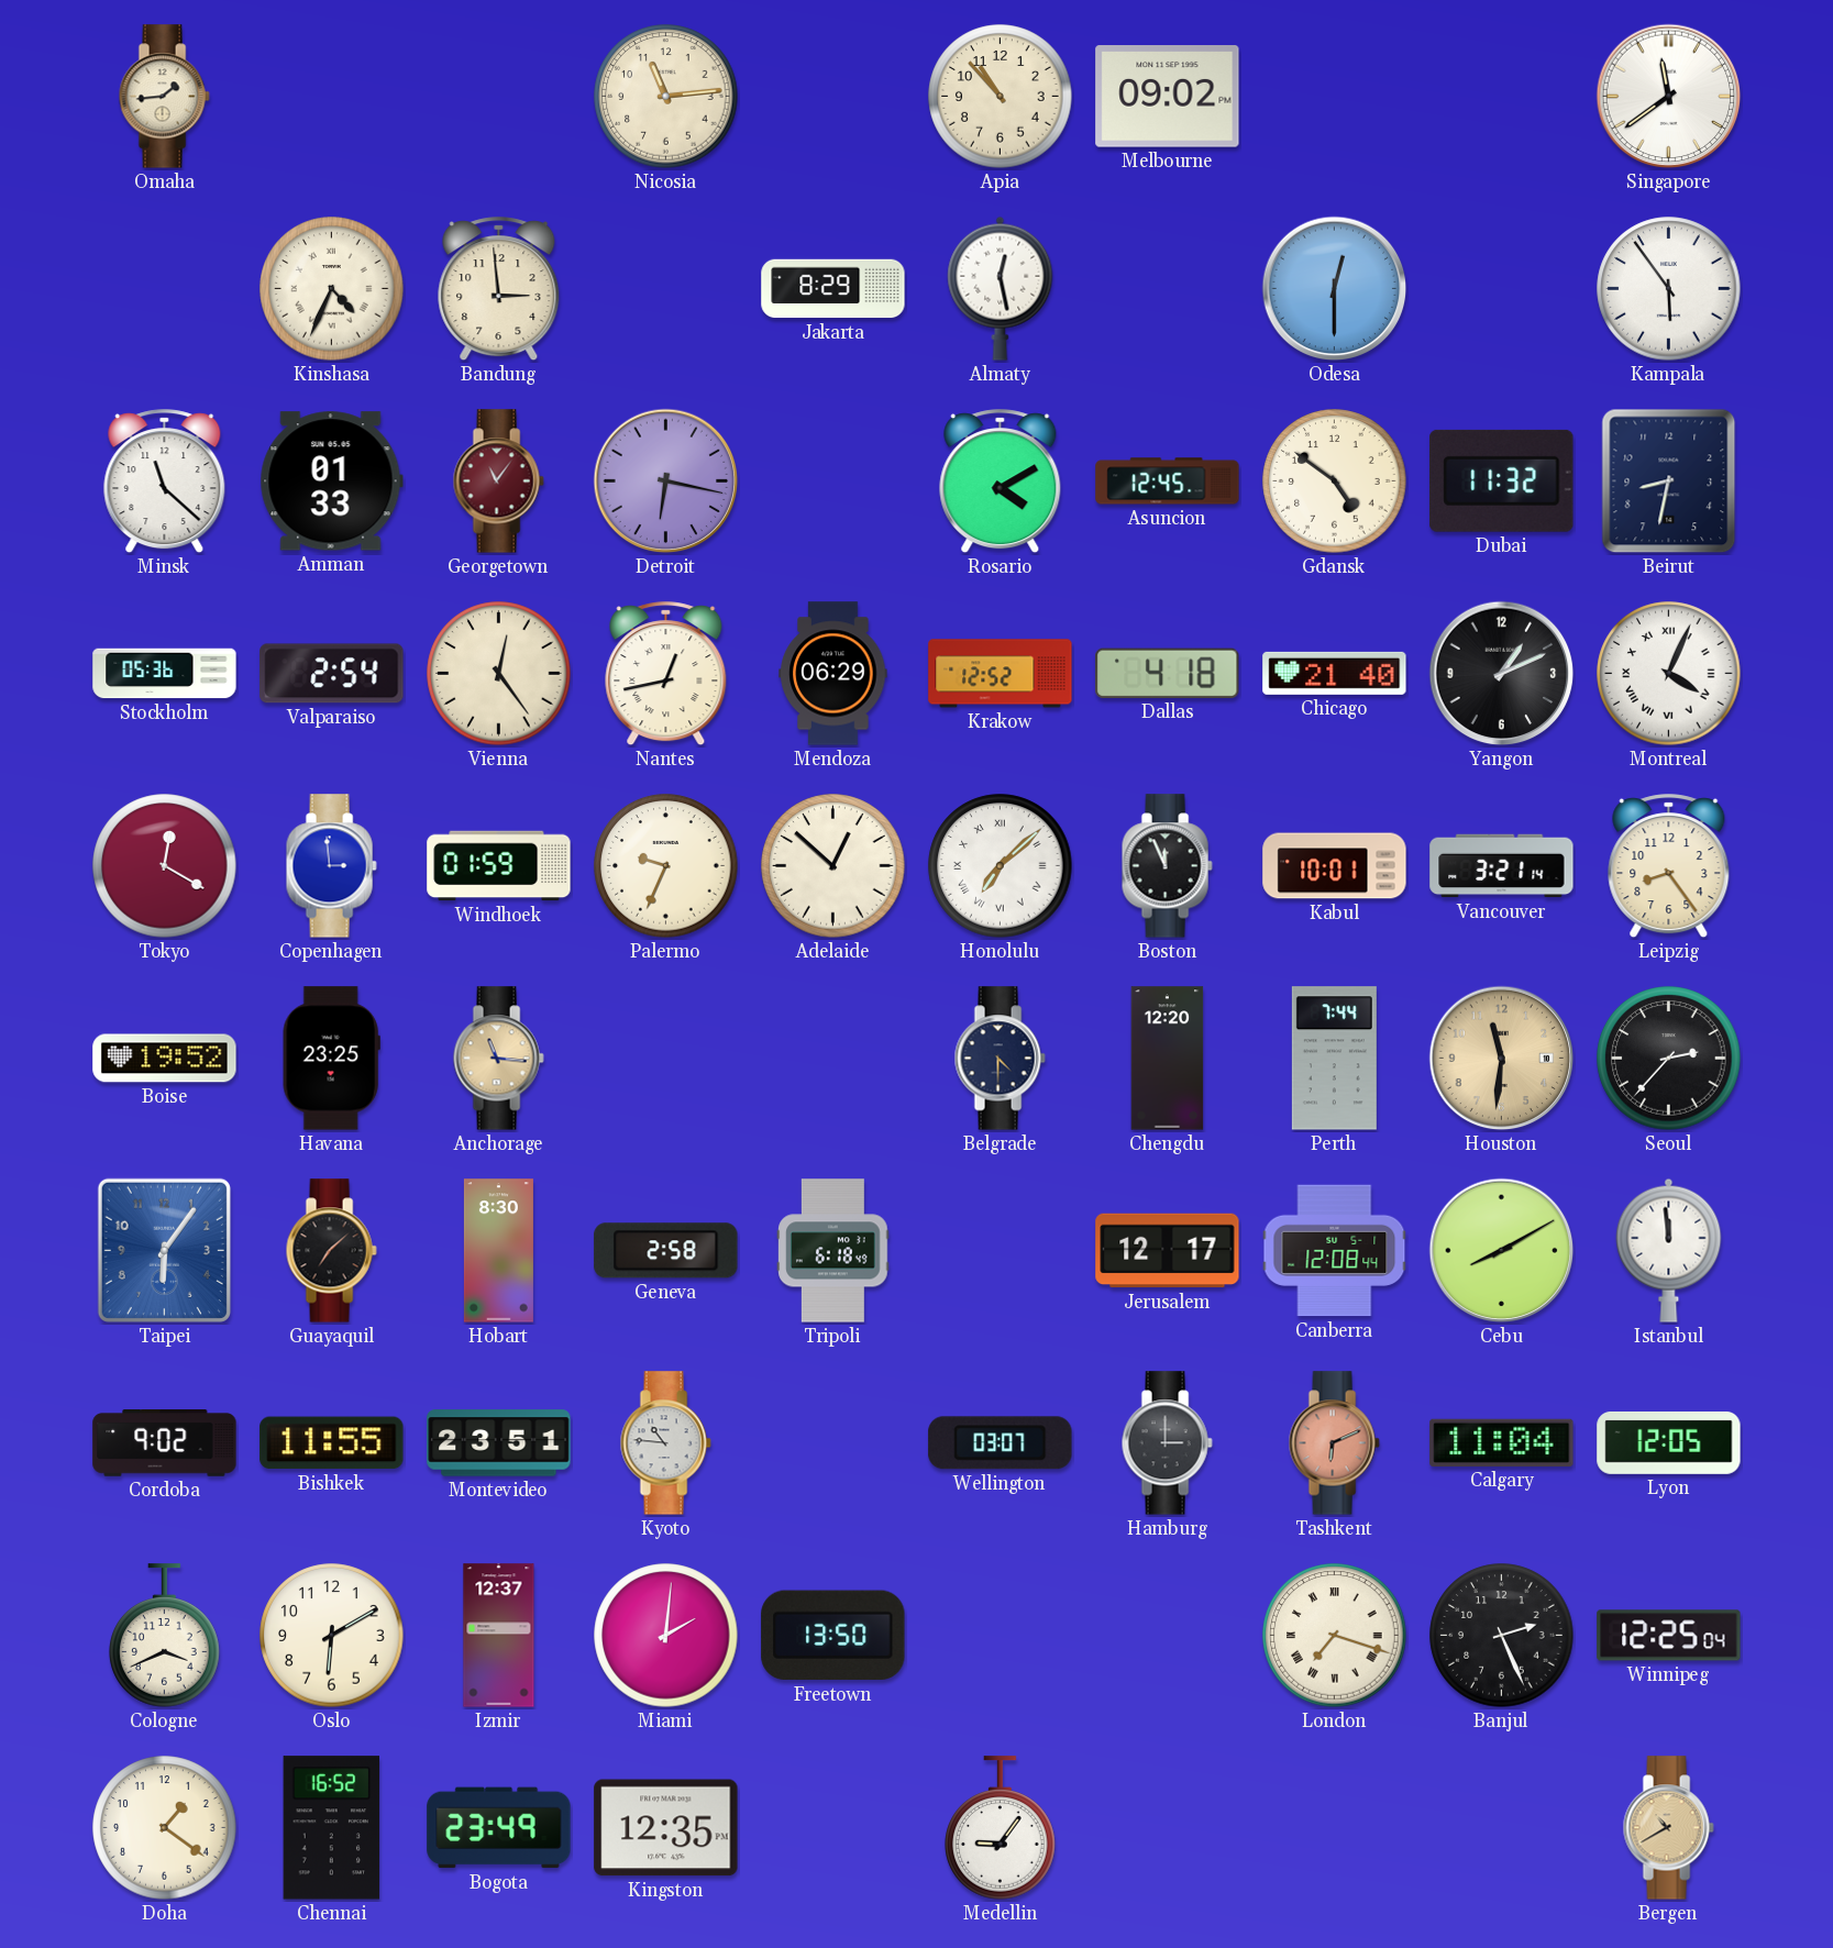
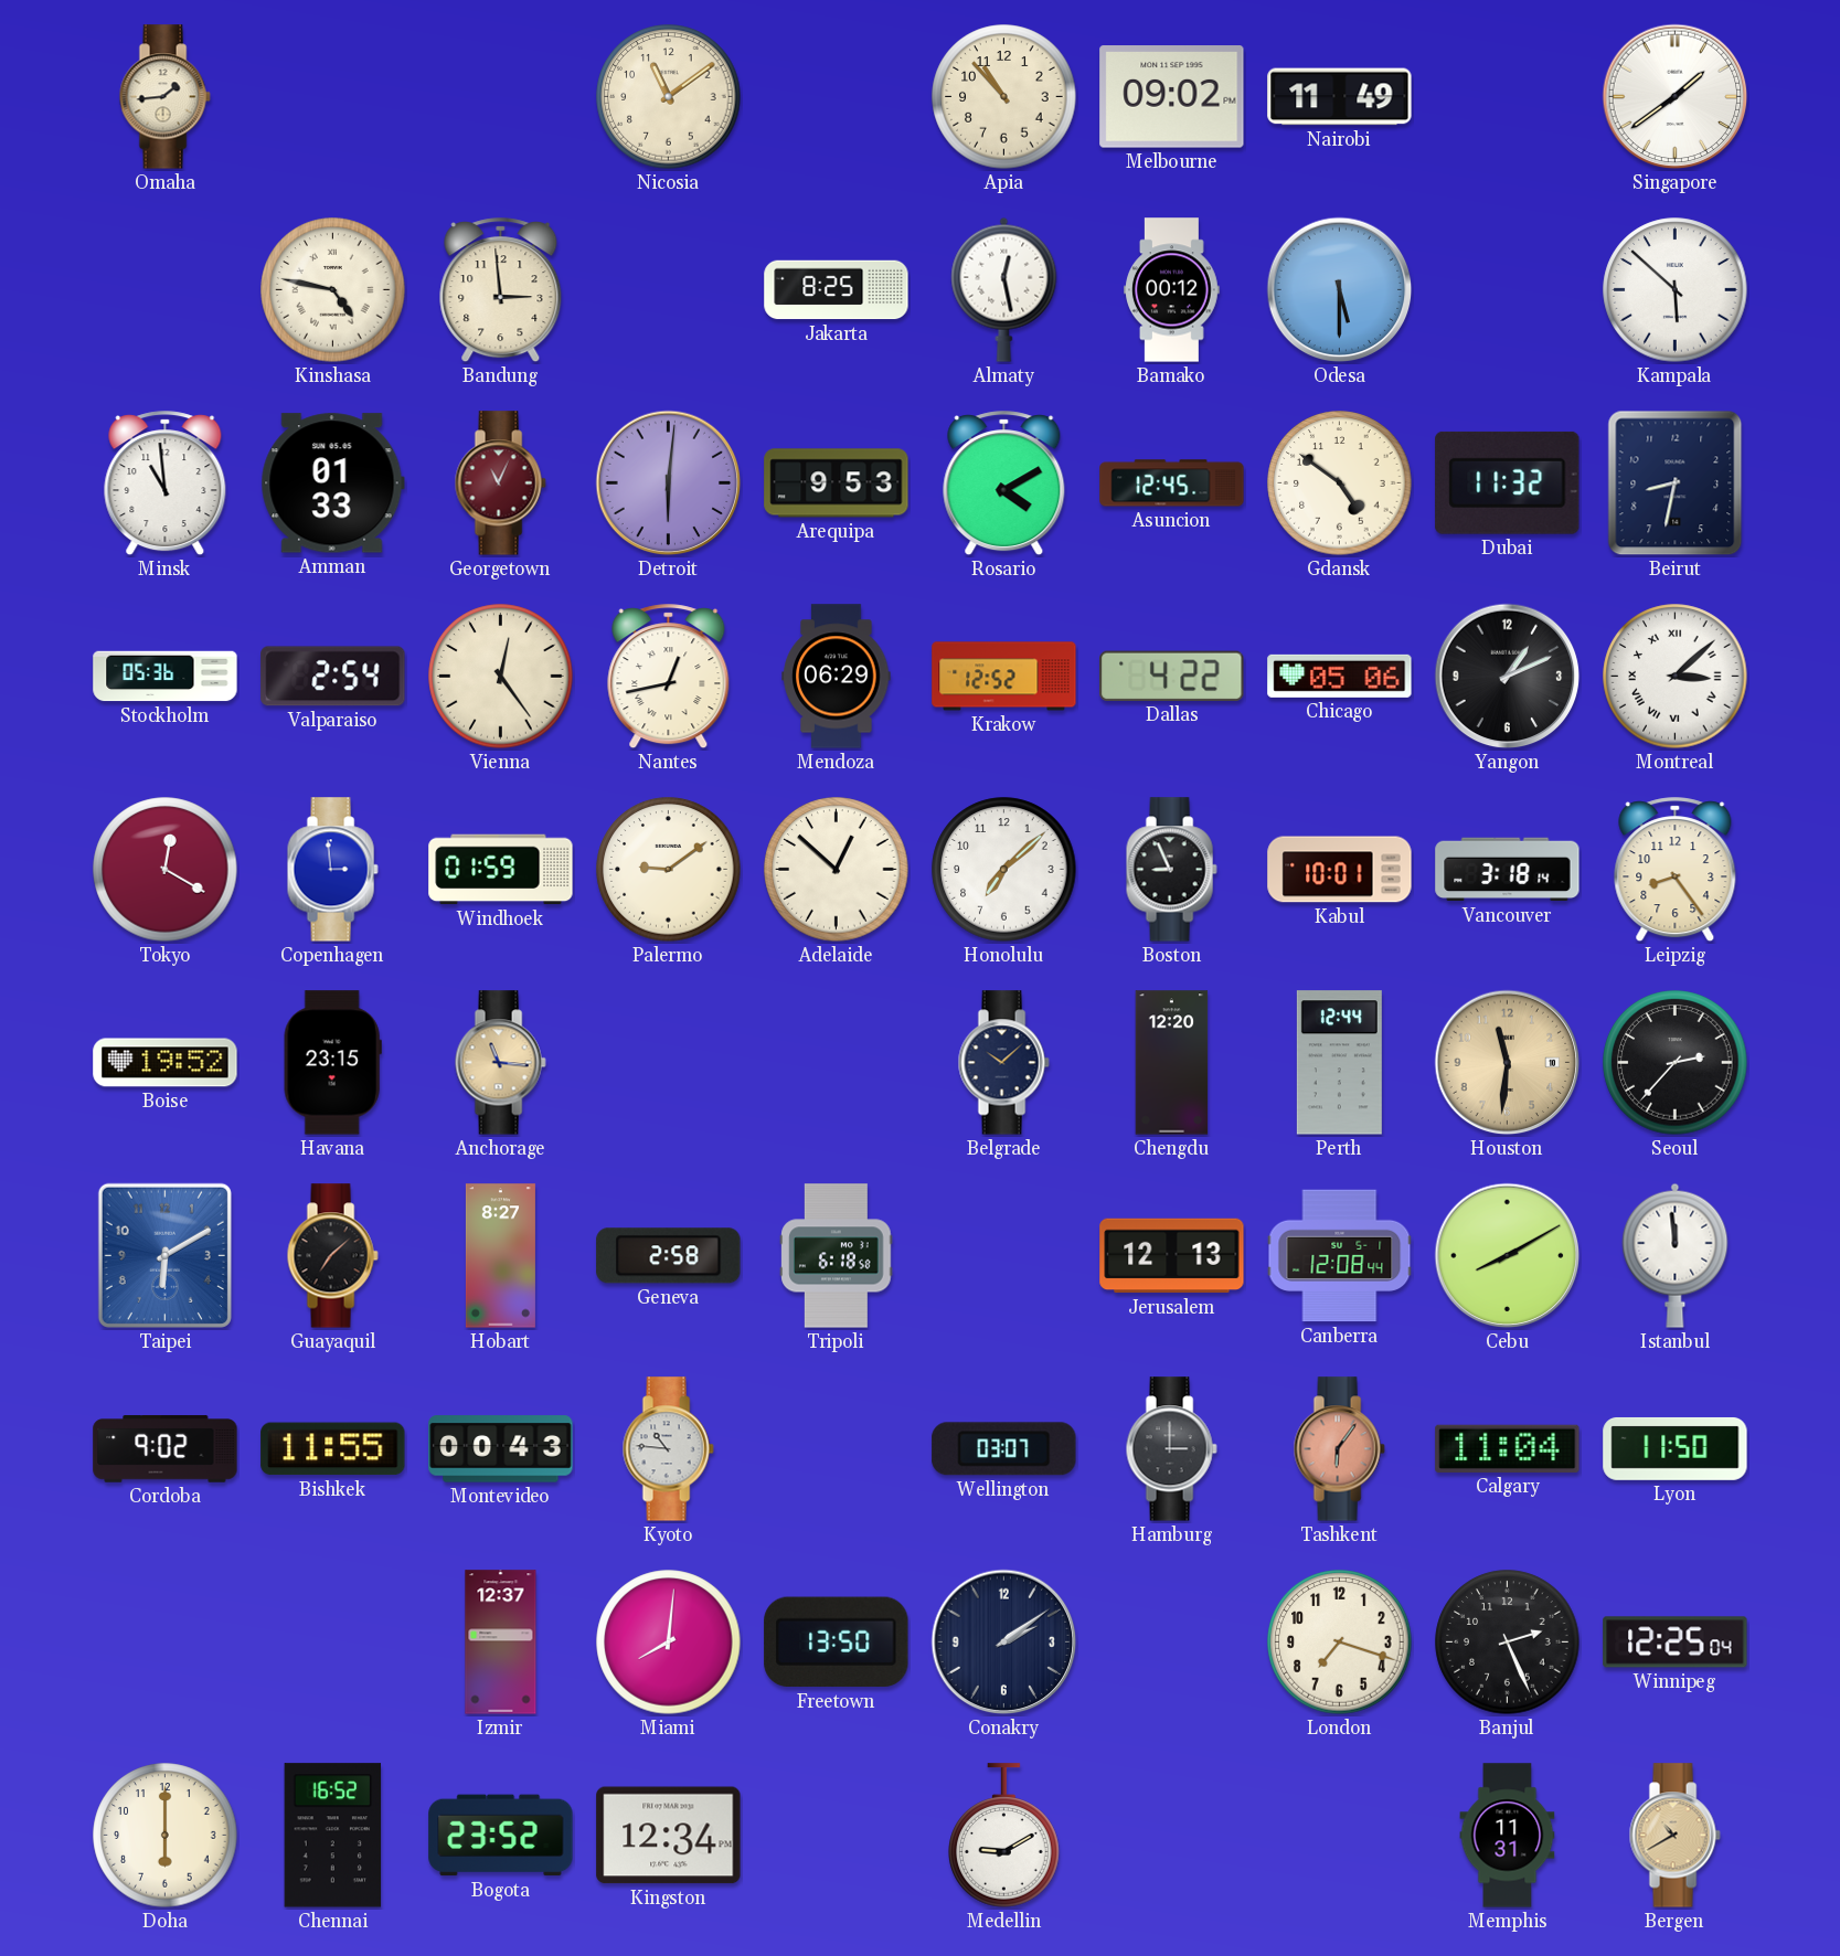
Nicosia: 11:14 -> 11:09
Nairobi: none -> 11:49
Singapore: 11:39 -> 1:39
Kinshasa: 4:34 -> 4:47
Jakarta: 8:29 -> 8:25
Bamako: none -> 00:12
Odesa: 12:30 -> 5:30
Kampala: 5:54 -> 5:52
Minsk: 11:22 -> 10:59
Georgetown: 11:06 -> 11:04
Detroit: 6:17 -> 6:01
Arequipa: none -> 9:53
Dallas: 4:18 -> 4:22
Chicago: 21:40 -> 05:06
Montreal: 4:04 -> 3:08
Palermo: 9:34 -> 9:09
Honolulu numerals: Roman -> Arabic
Boston: 11:56 -> 8:56
Vancouver: 3:21 -> 3:18
Havana: 23:25 -> 23:15
Belgrade: 4:30 -> 10:08
Perth: 7:44 -> 12:44
Taipei: 6:06 -> 6:10
Hobart: 8:30 -> 8:27
Tripoli: 6:18:49 -> 6:18:58
Jerusalem: 12:17 -> 12:13
Montevideo: 23:51 -> 00:43
Tashkent: 6:11 -> 6:06
Lyon: 12:05 -> 11:50
Cologne: 3:41 -> none
Oslo: 6:10 -> none
Miami: 2:01 -> 8:01
Conakry: none -> 2:09
London numerals: Roman -> Arabic
Doha: 1:21 -> 6:00
Bogota: 23:49 -> 23:52
Kingston: 12:35 -> 12:34
Medellin: 9:06 -> 9:10
Memphis: none -> 11:31
